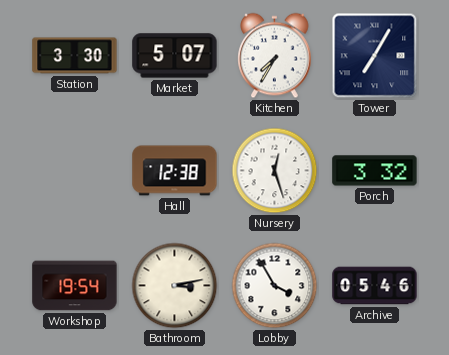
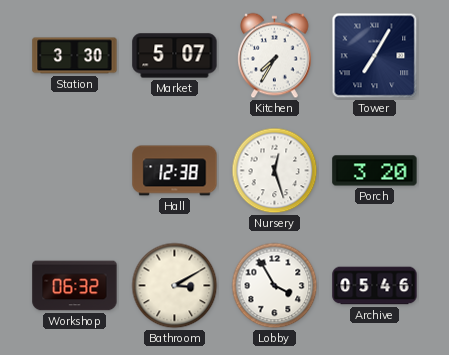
Porch: 3:32 -> 3:20
Workshop: 19:54 -> 06:32
Bathroom: 3:13 -> 3:10
